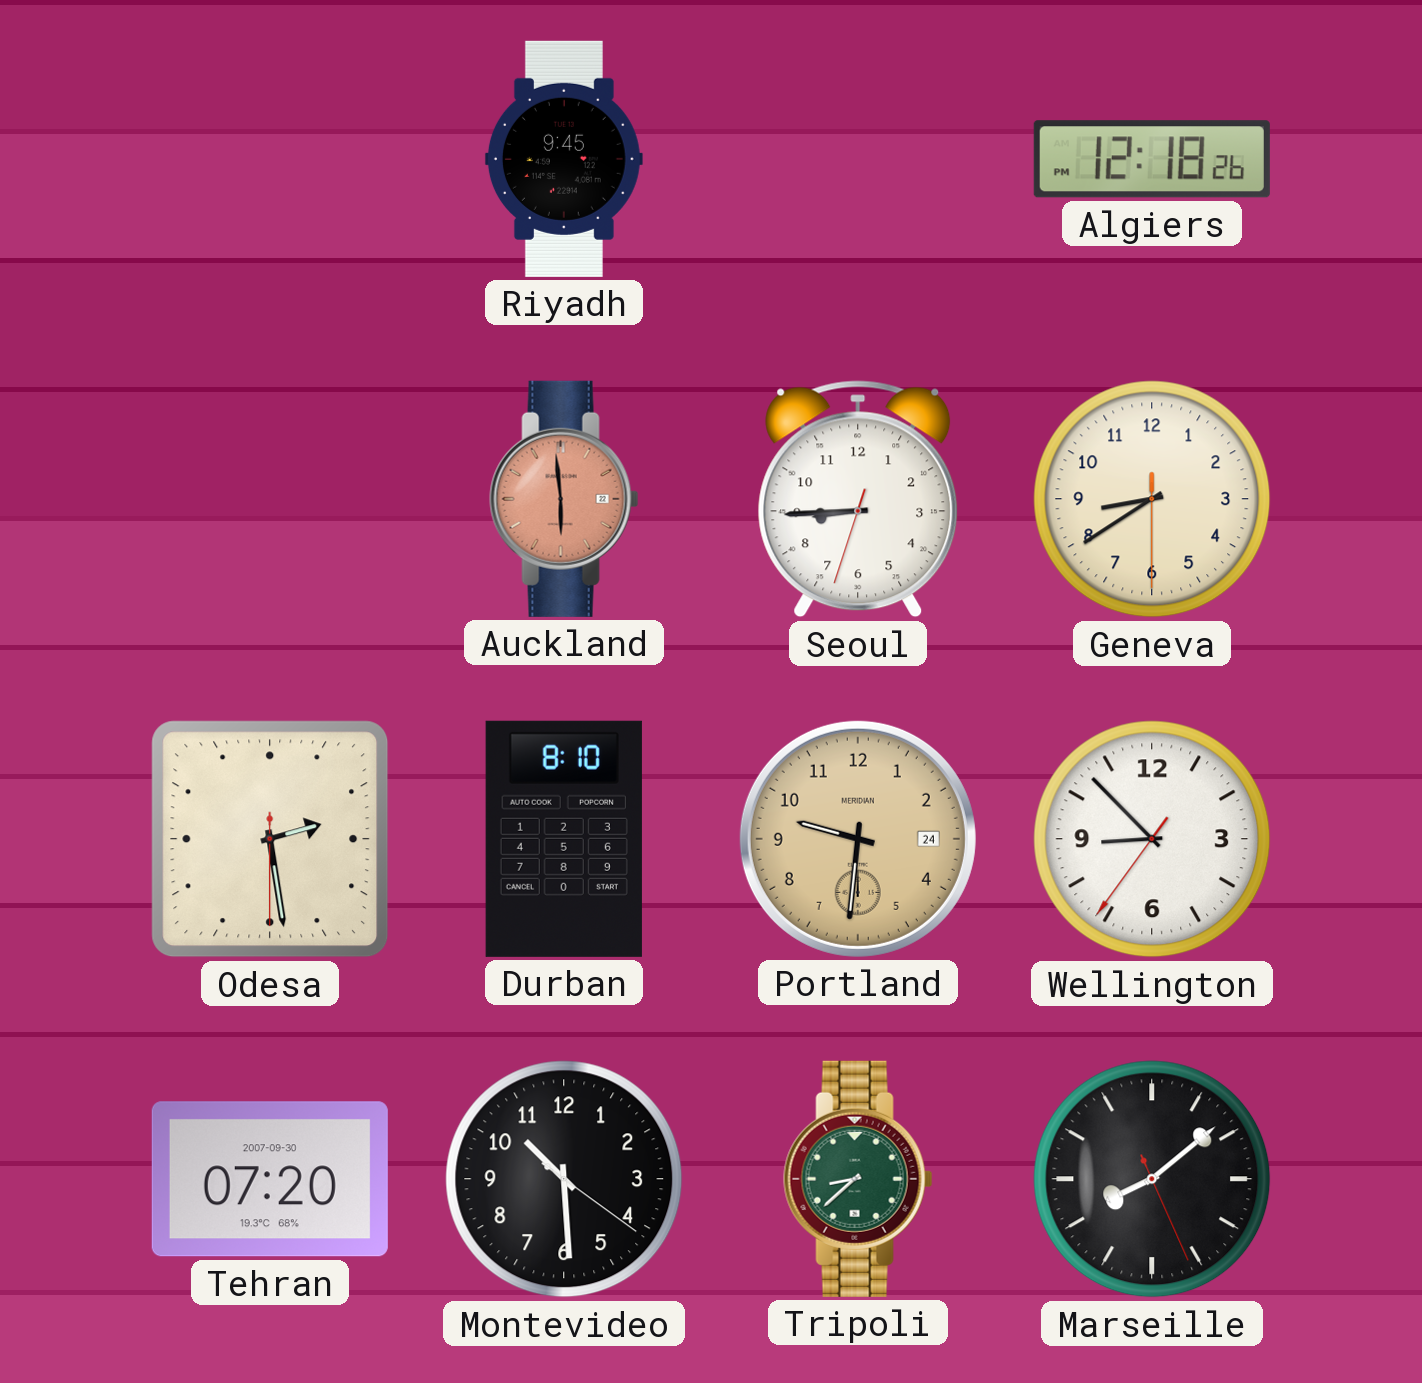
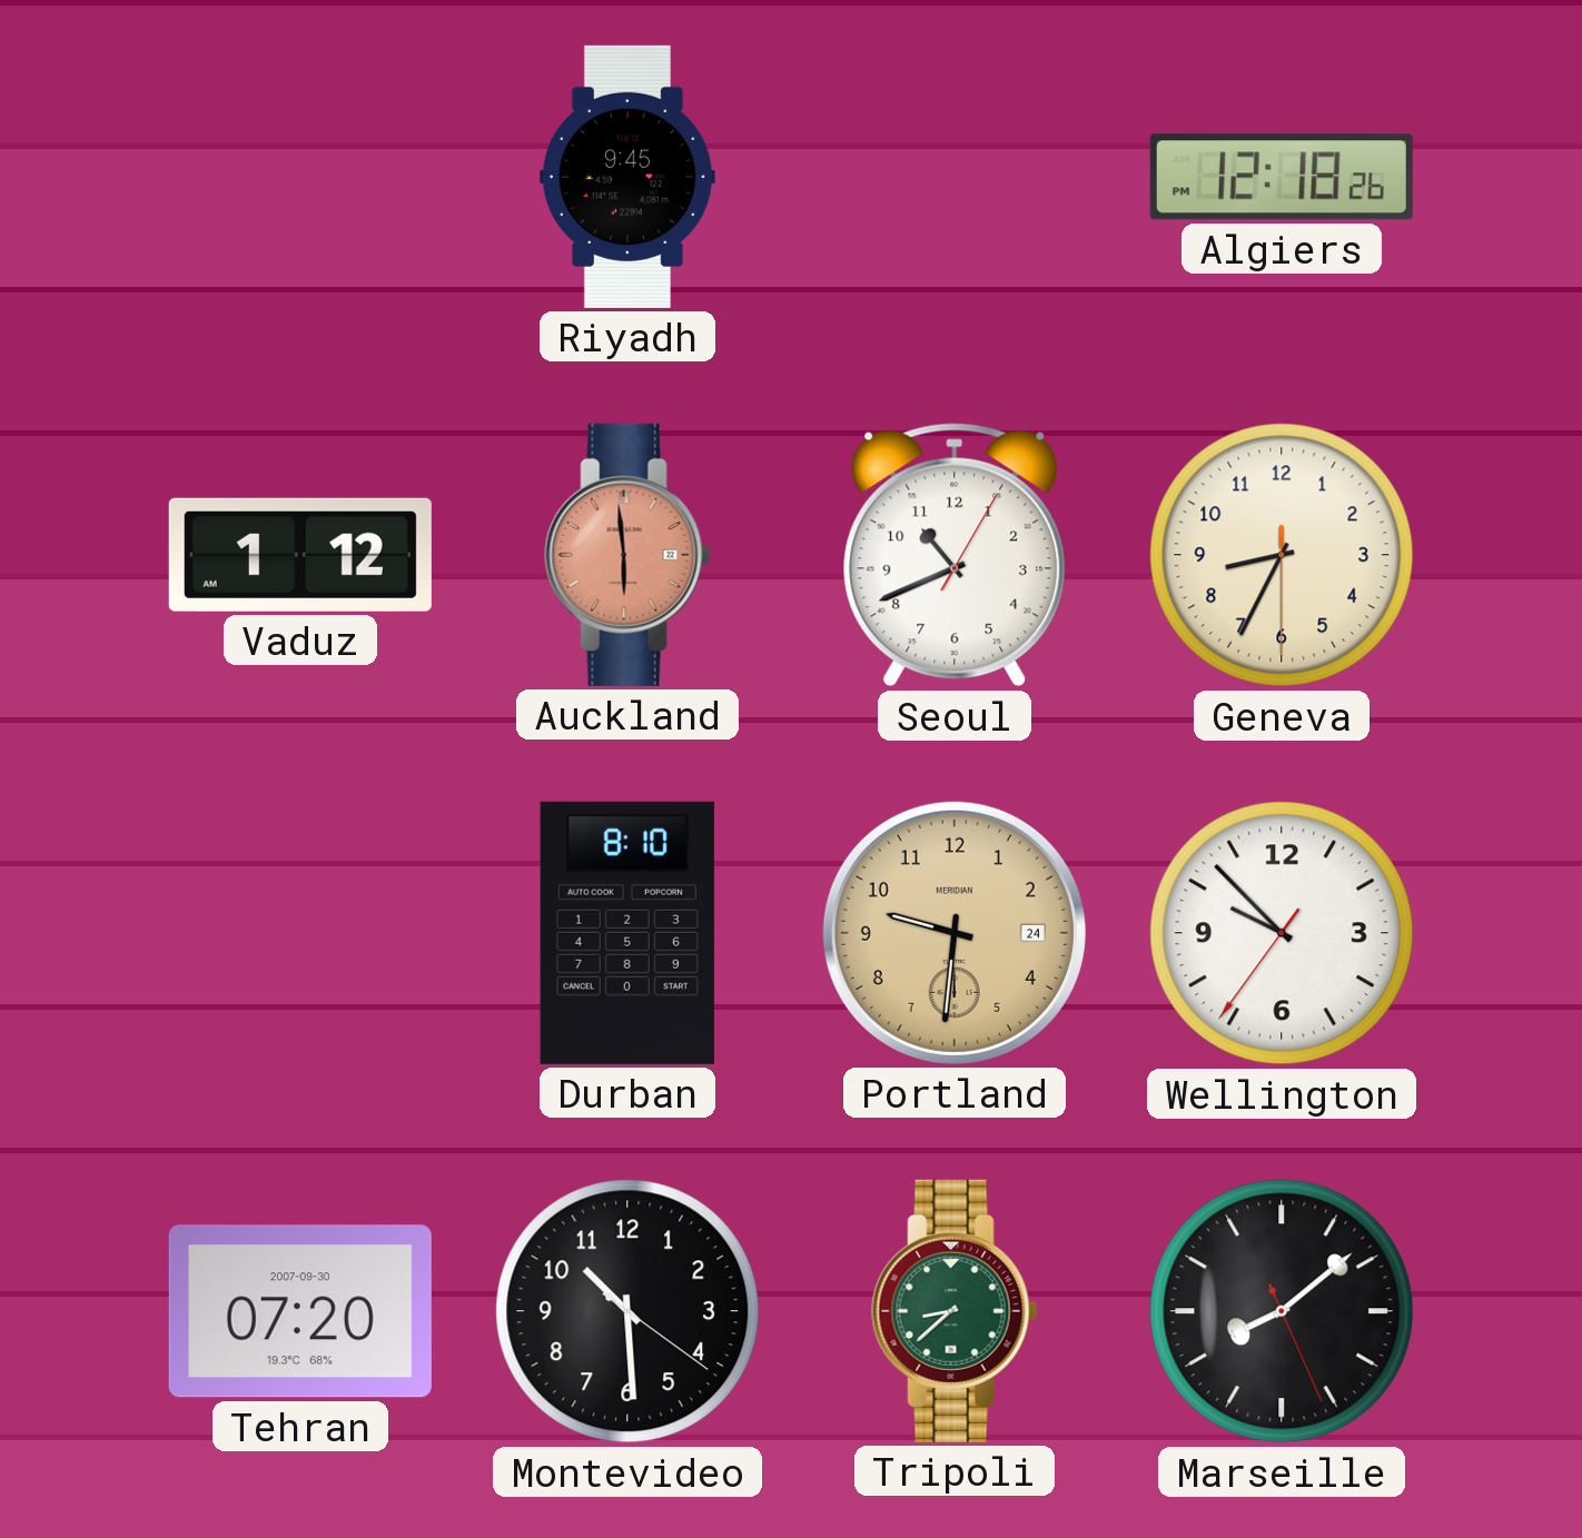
Vaduz: none -> 1:12
Seoul: 8:44 -> 10:41
Geneva: 8:39 -> 8:34
Odesa: 2:28 -> none
Wellington: 8:52 -> 9:52
